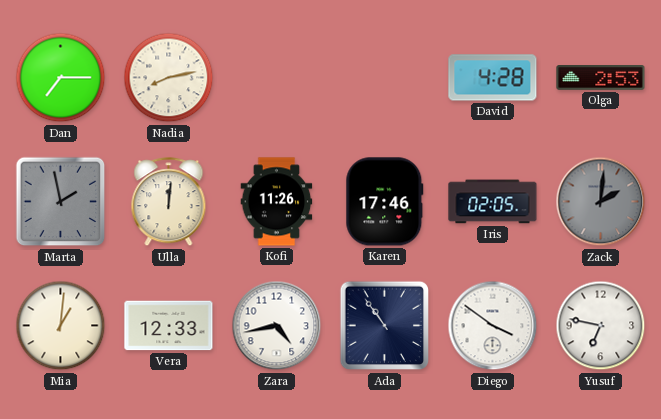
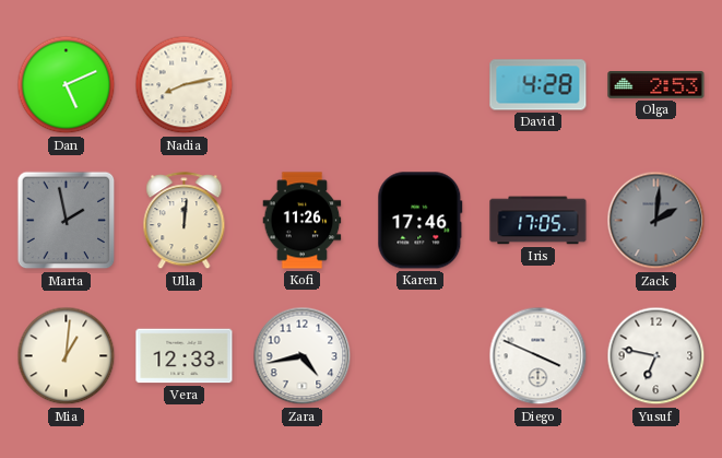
Dan: 7:15 -> 5:11
Iris: 02:05 -> 17:05
Ada: 10:54 -> none
Diego: 3:51 -> 3:49
